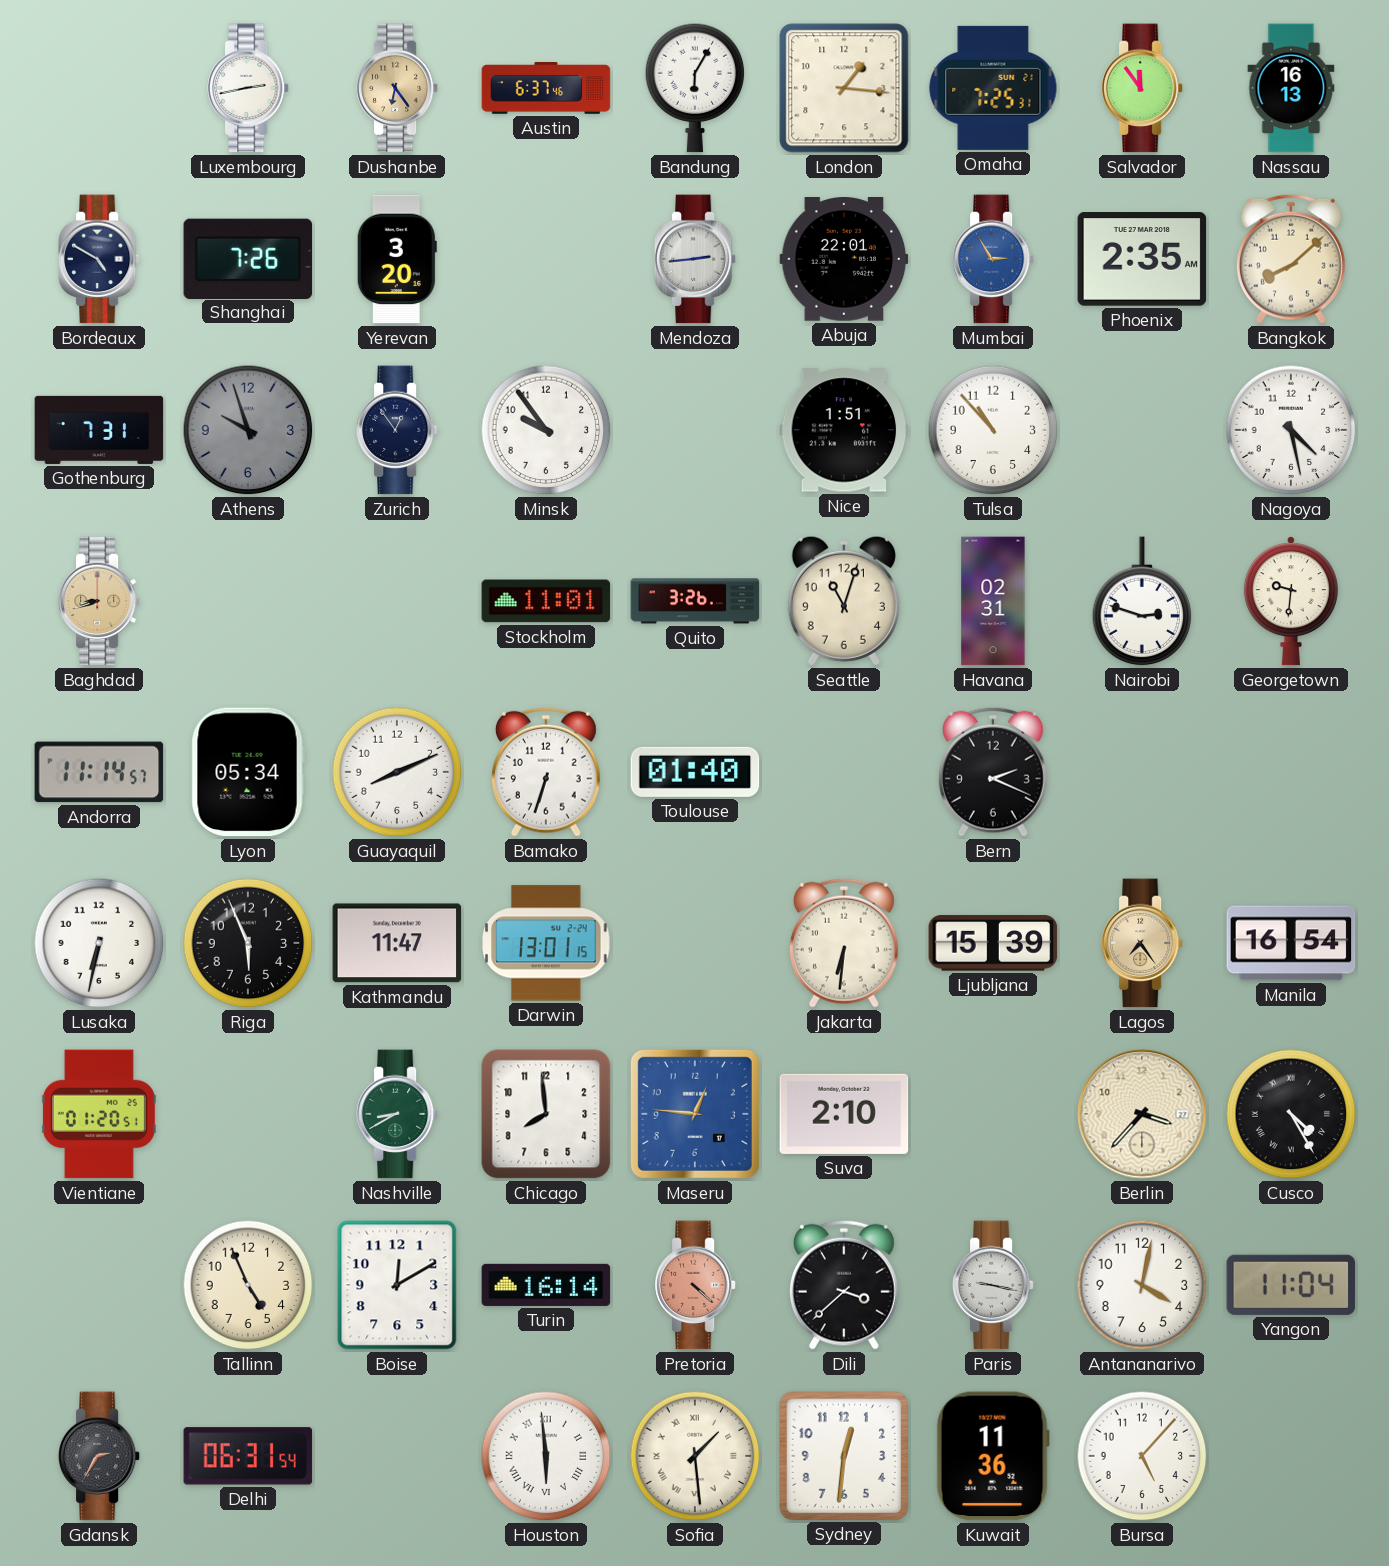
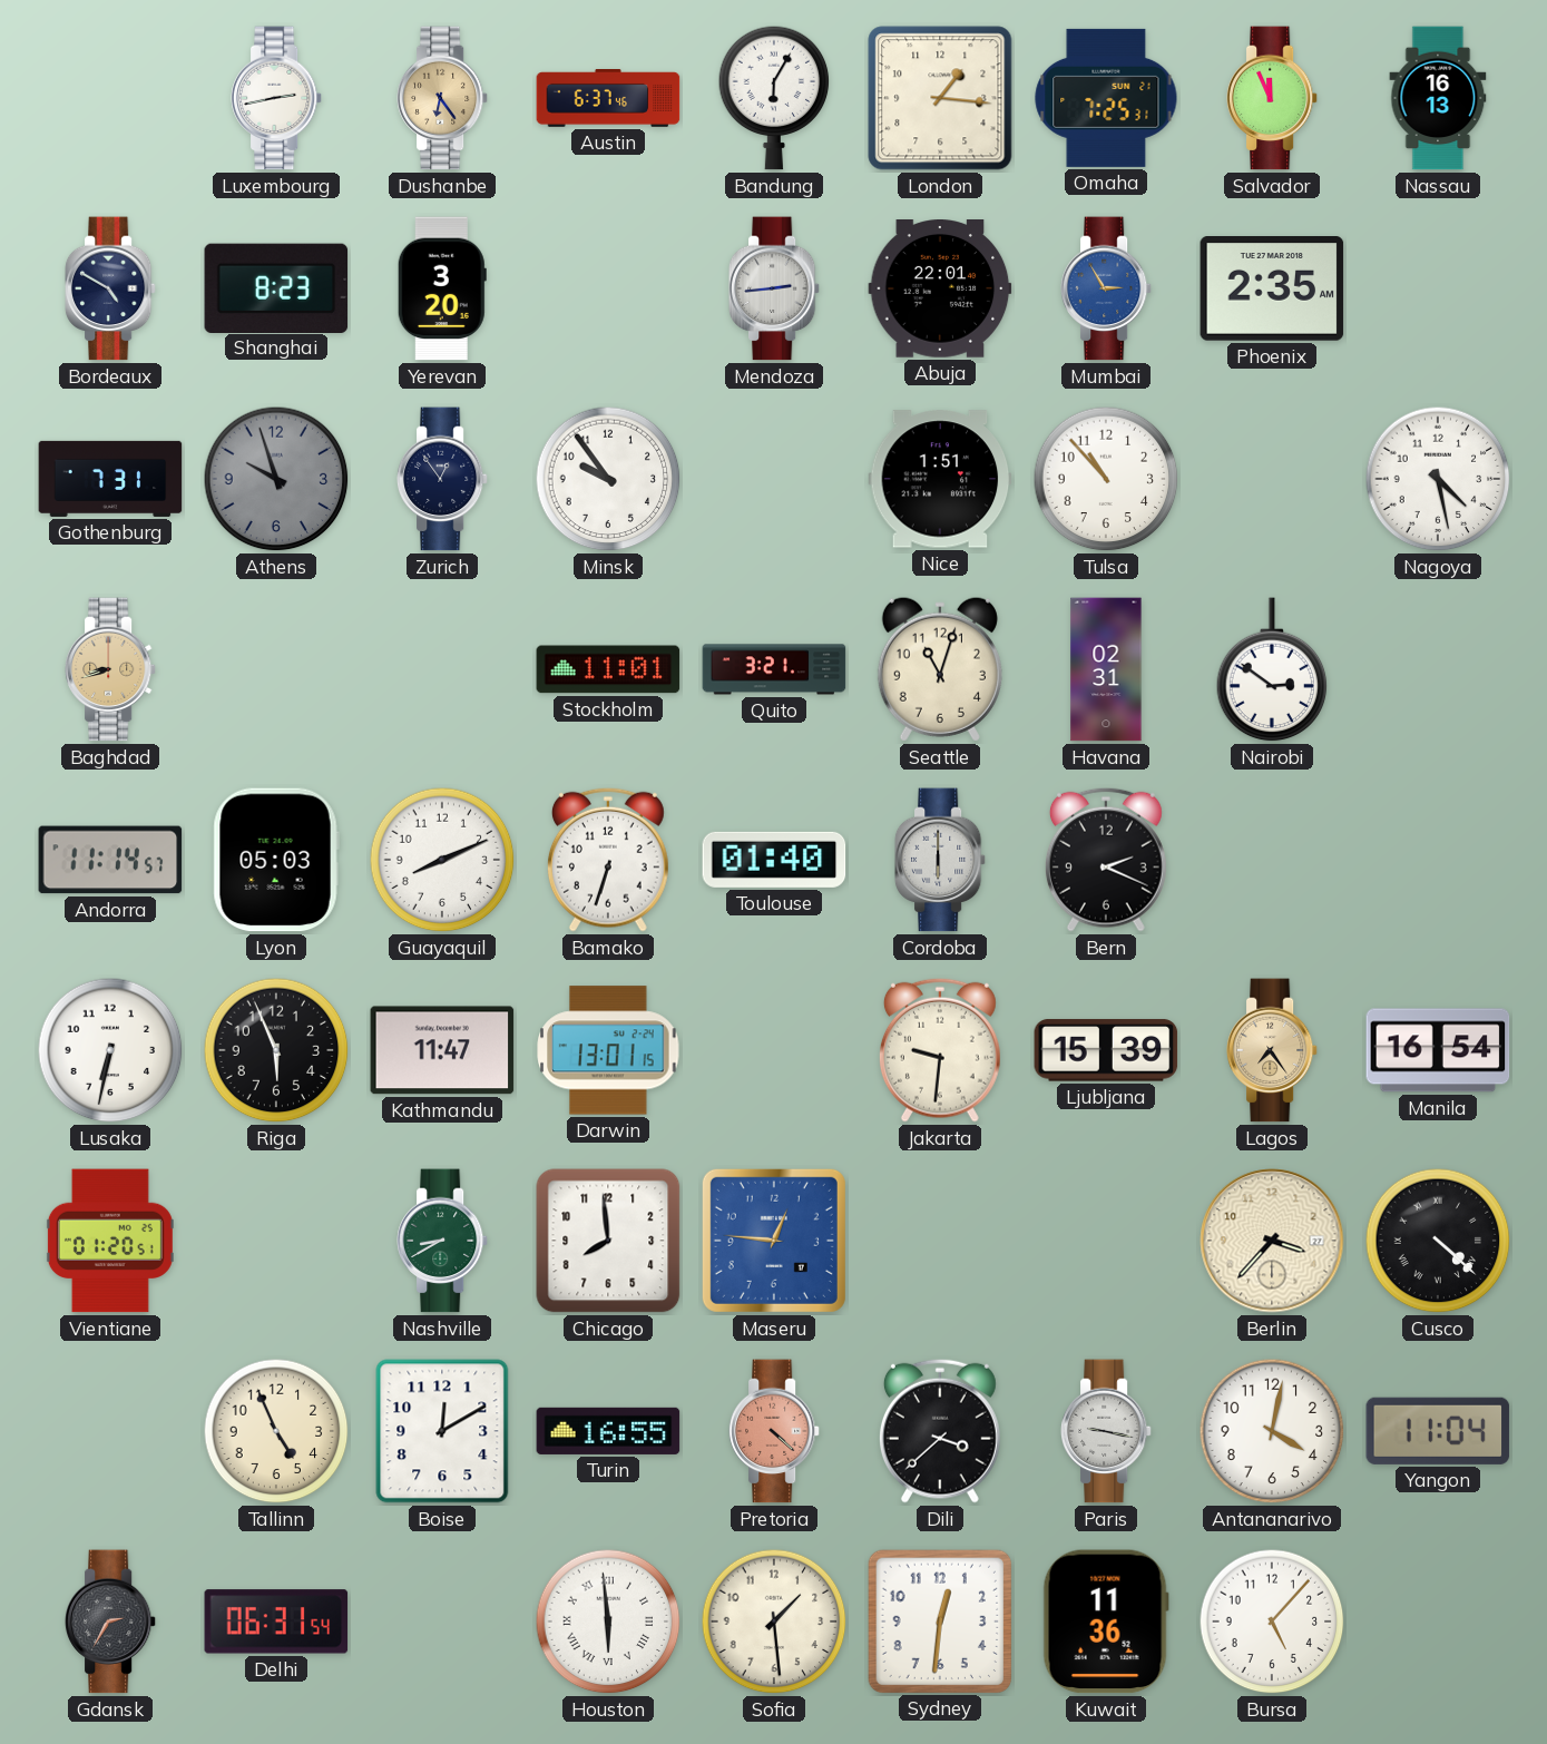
Salvador: 11:54 -> 11:56
Shanghai: 7:26 -> 8:23
Bangkok: 8:08 -> none
Quito: 3:26 -> 3:21
Nairobi: 2:48 -> 2:51
Georgetown: 9:31 -> none
Lyon: 05:34 -> 05:03
Cordoba: none -> 6:00
Jakarta: 6:31 -> 9:31
Suva: 2:10 -> none
Cusco: 4:25 -> 4:22
Turin: 16:14 -> 16:55
Sofia numerals: Roman -> Arabic
